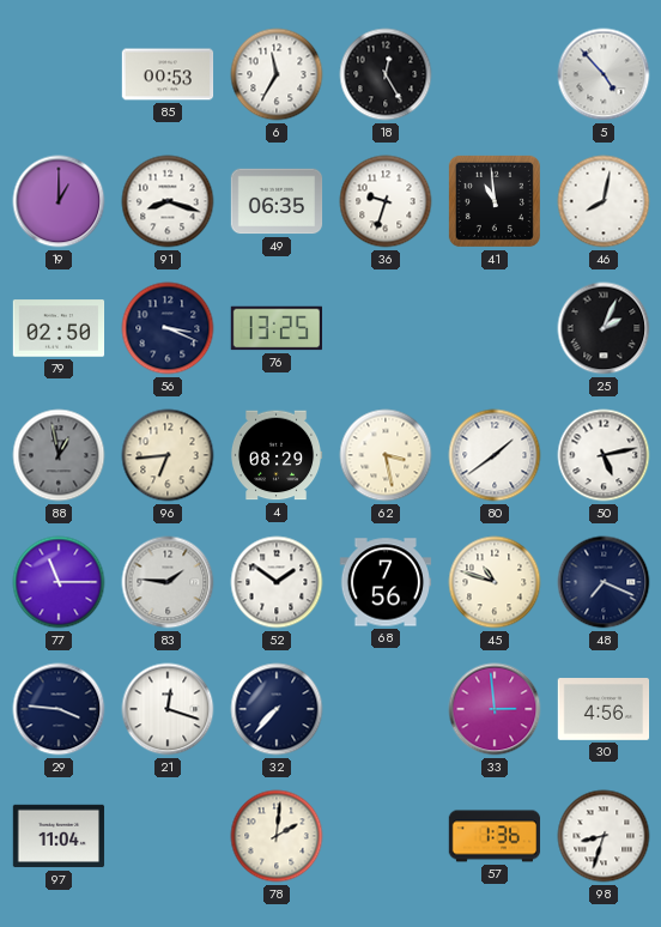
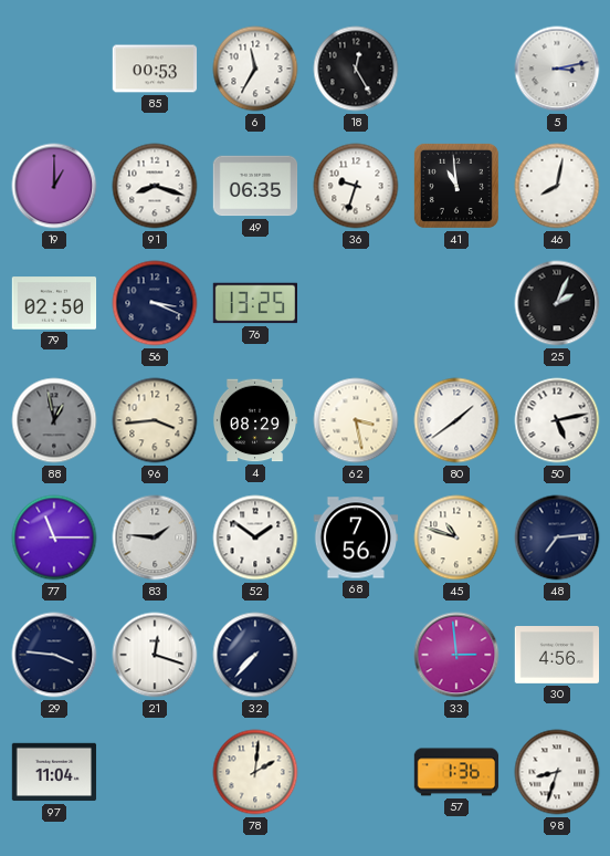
5: 4:53 -> 3:13
96: 6:44 -> 3:44
48: 7:19 -> 7:14
